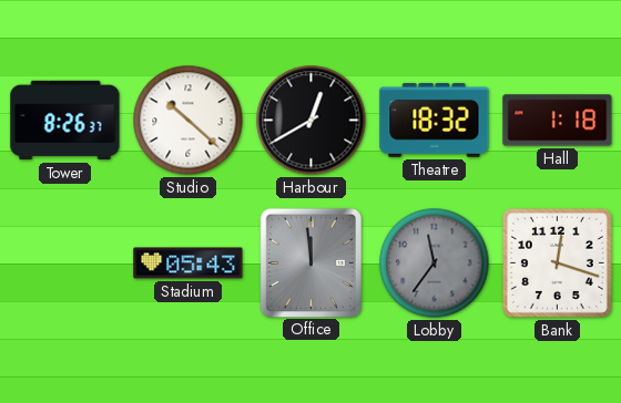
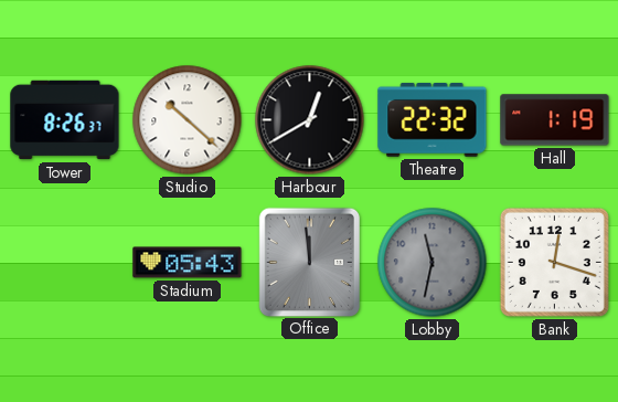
Theatre: 18:32 -> 22:32
Hall: 1:18 -> 1:19
Lobby: 11:36 -> 11:32
